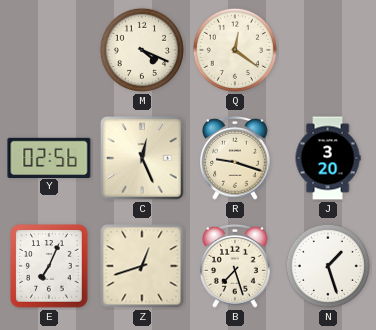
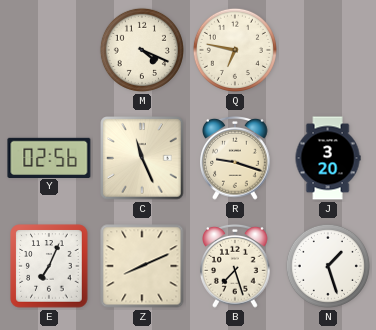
Q: 12:21 -> 6:47
C: 12:26 -> 11:26
Z: 12:42 -> 8:11
